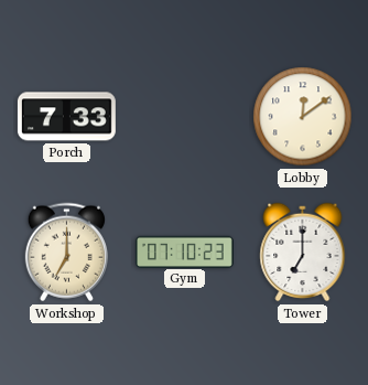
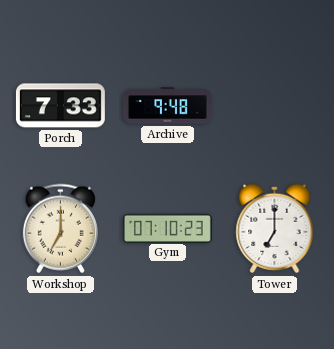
Archive: none -> 9:48
Lobby: 12:09 -> none
